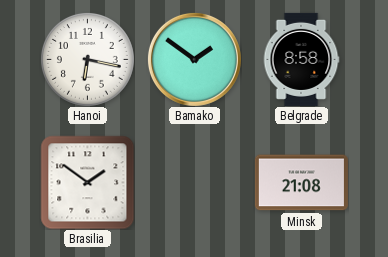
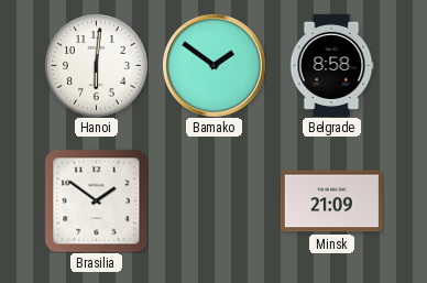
Hanoi: 6:17 -> 6:01
Minsk: 21:08 -> 21:09
